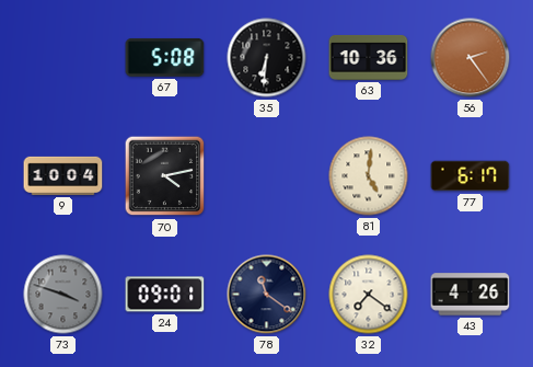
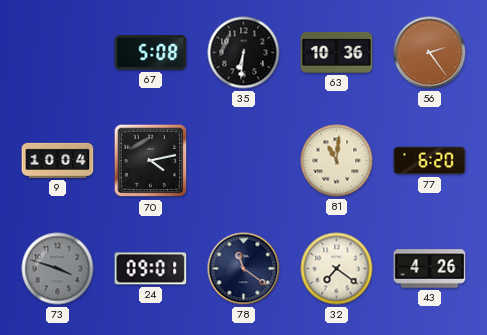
81: 5:01 -> 11:01
77: 6:17 -> 6:20
